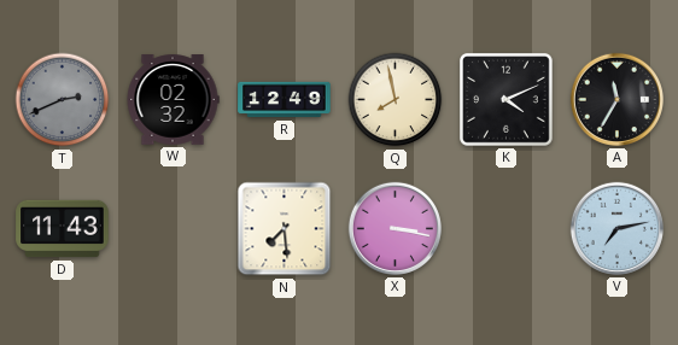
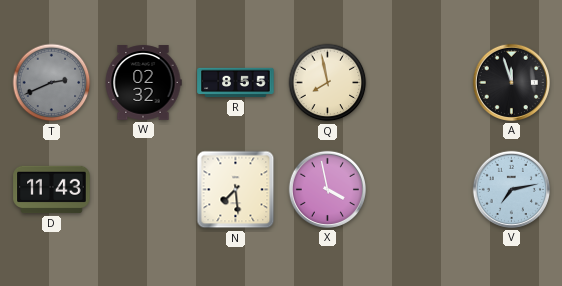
R: 12:49 -> 8:55
K: 4:11 -> none
A: 11:35 -> 11:57
X: 3:17 -> 3:58
